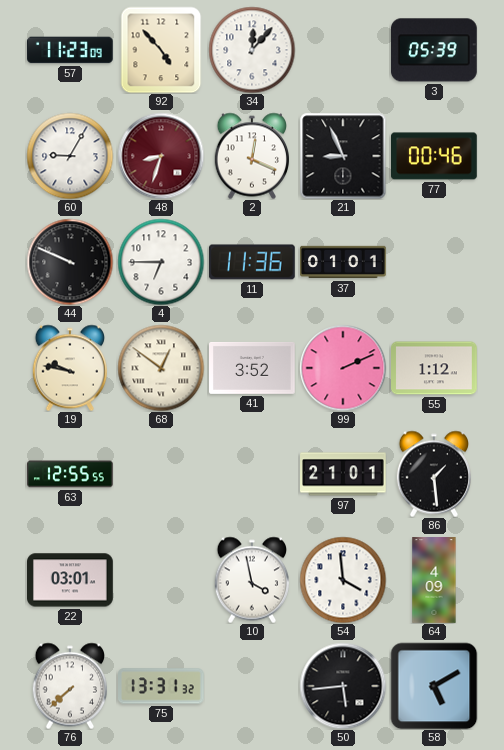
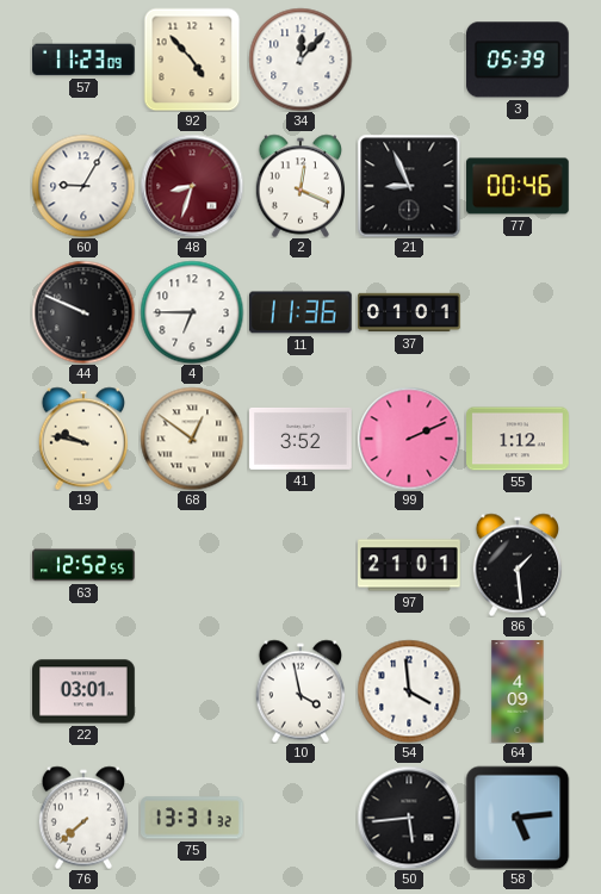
63: 12:55 -> 12:52
58: 5:10 -> 5:14
